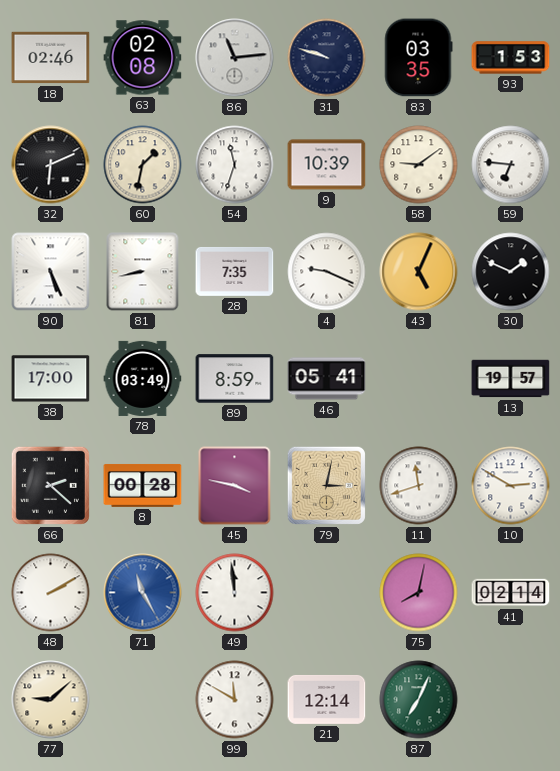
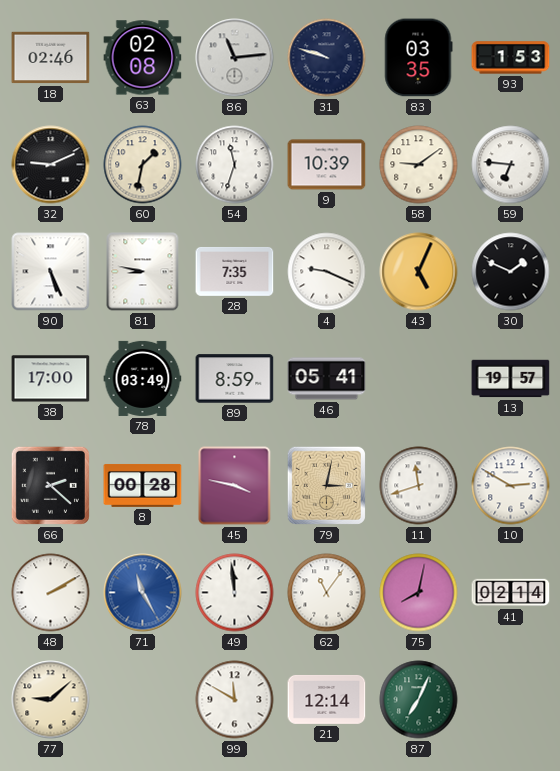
32: 6:11 -> 9:11
81: 8:43 -> 8:47
62: none -> 11:06
